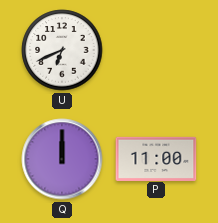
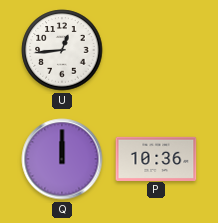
U: 6:41 -> 12:44
P: 11:00 -> 10:36
